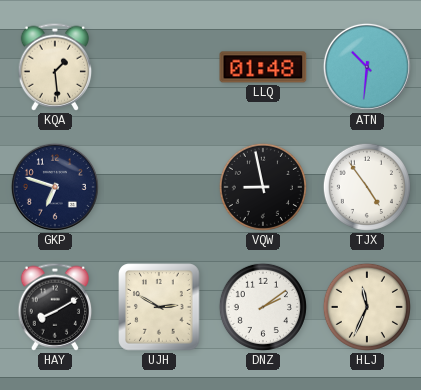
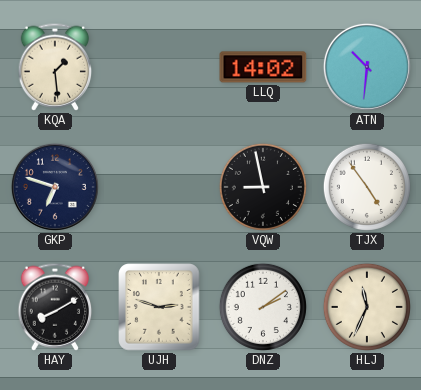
LLQ: 01:48 -> 14:02
UJH: 2:50 -> 2:48
